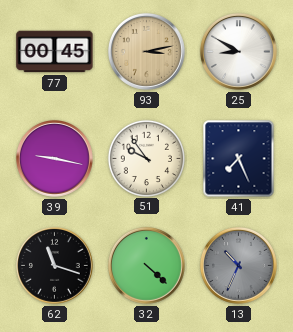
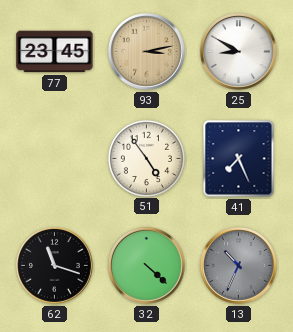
77: 00:45 -> 23:45
39: 9:17 -> none
51: 9:54 -> 4:54
